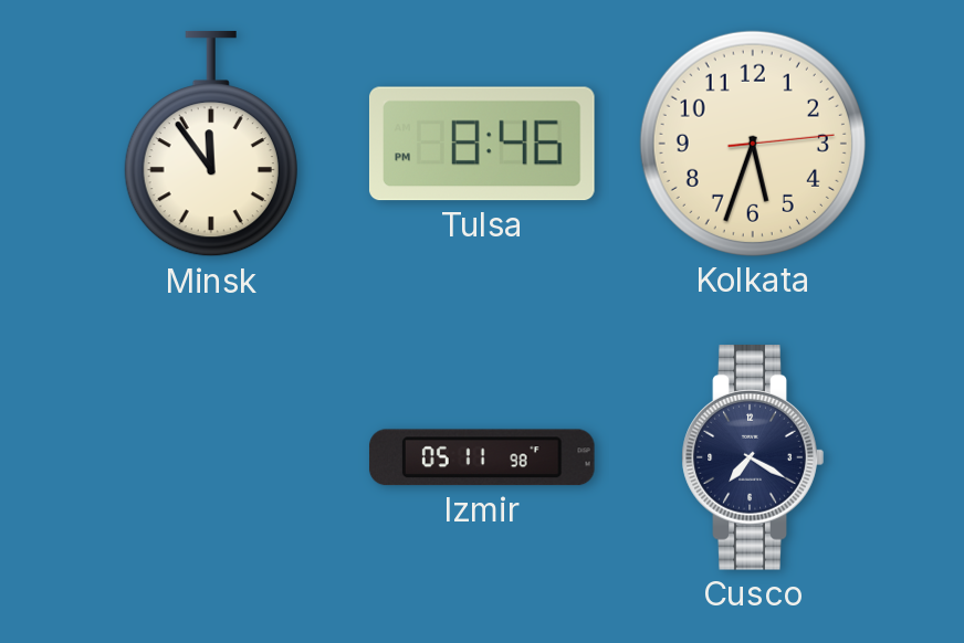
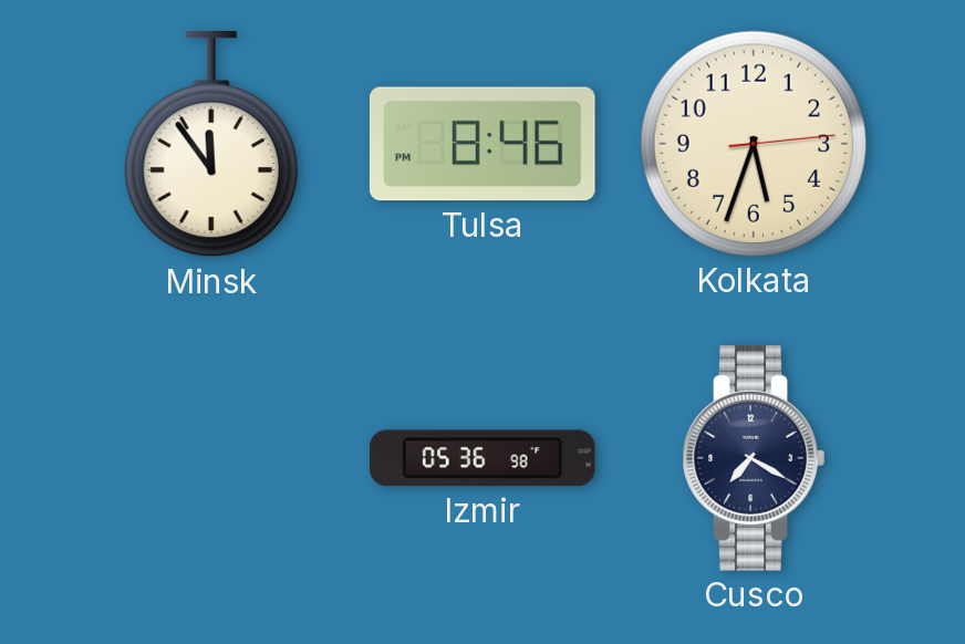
Izmir: 05:11 -> 05:36
